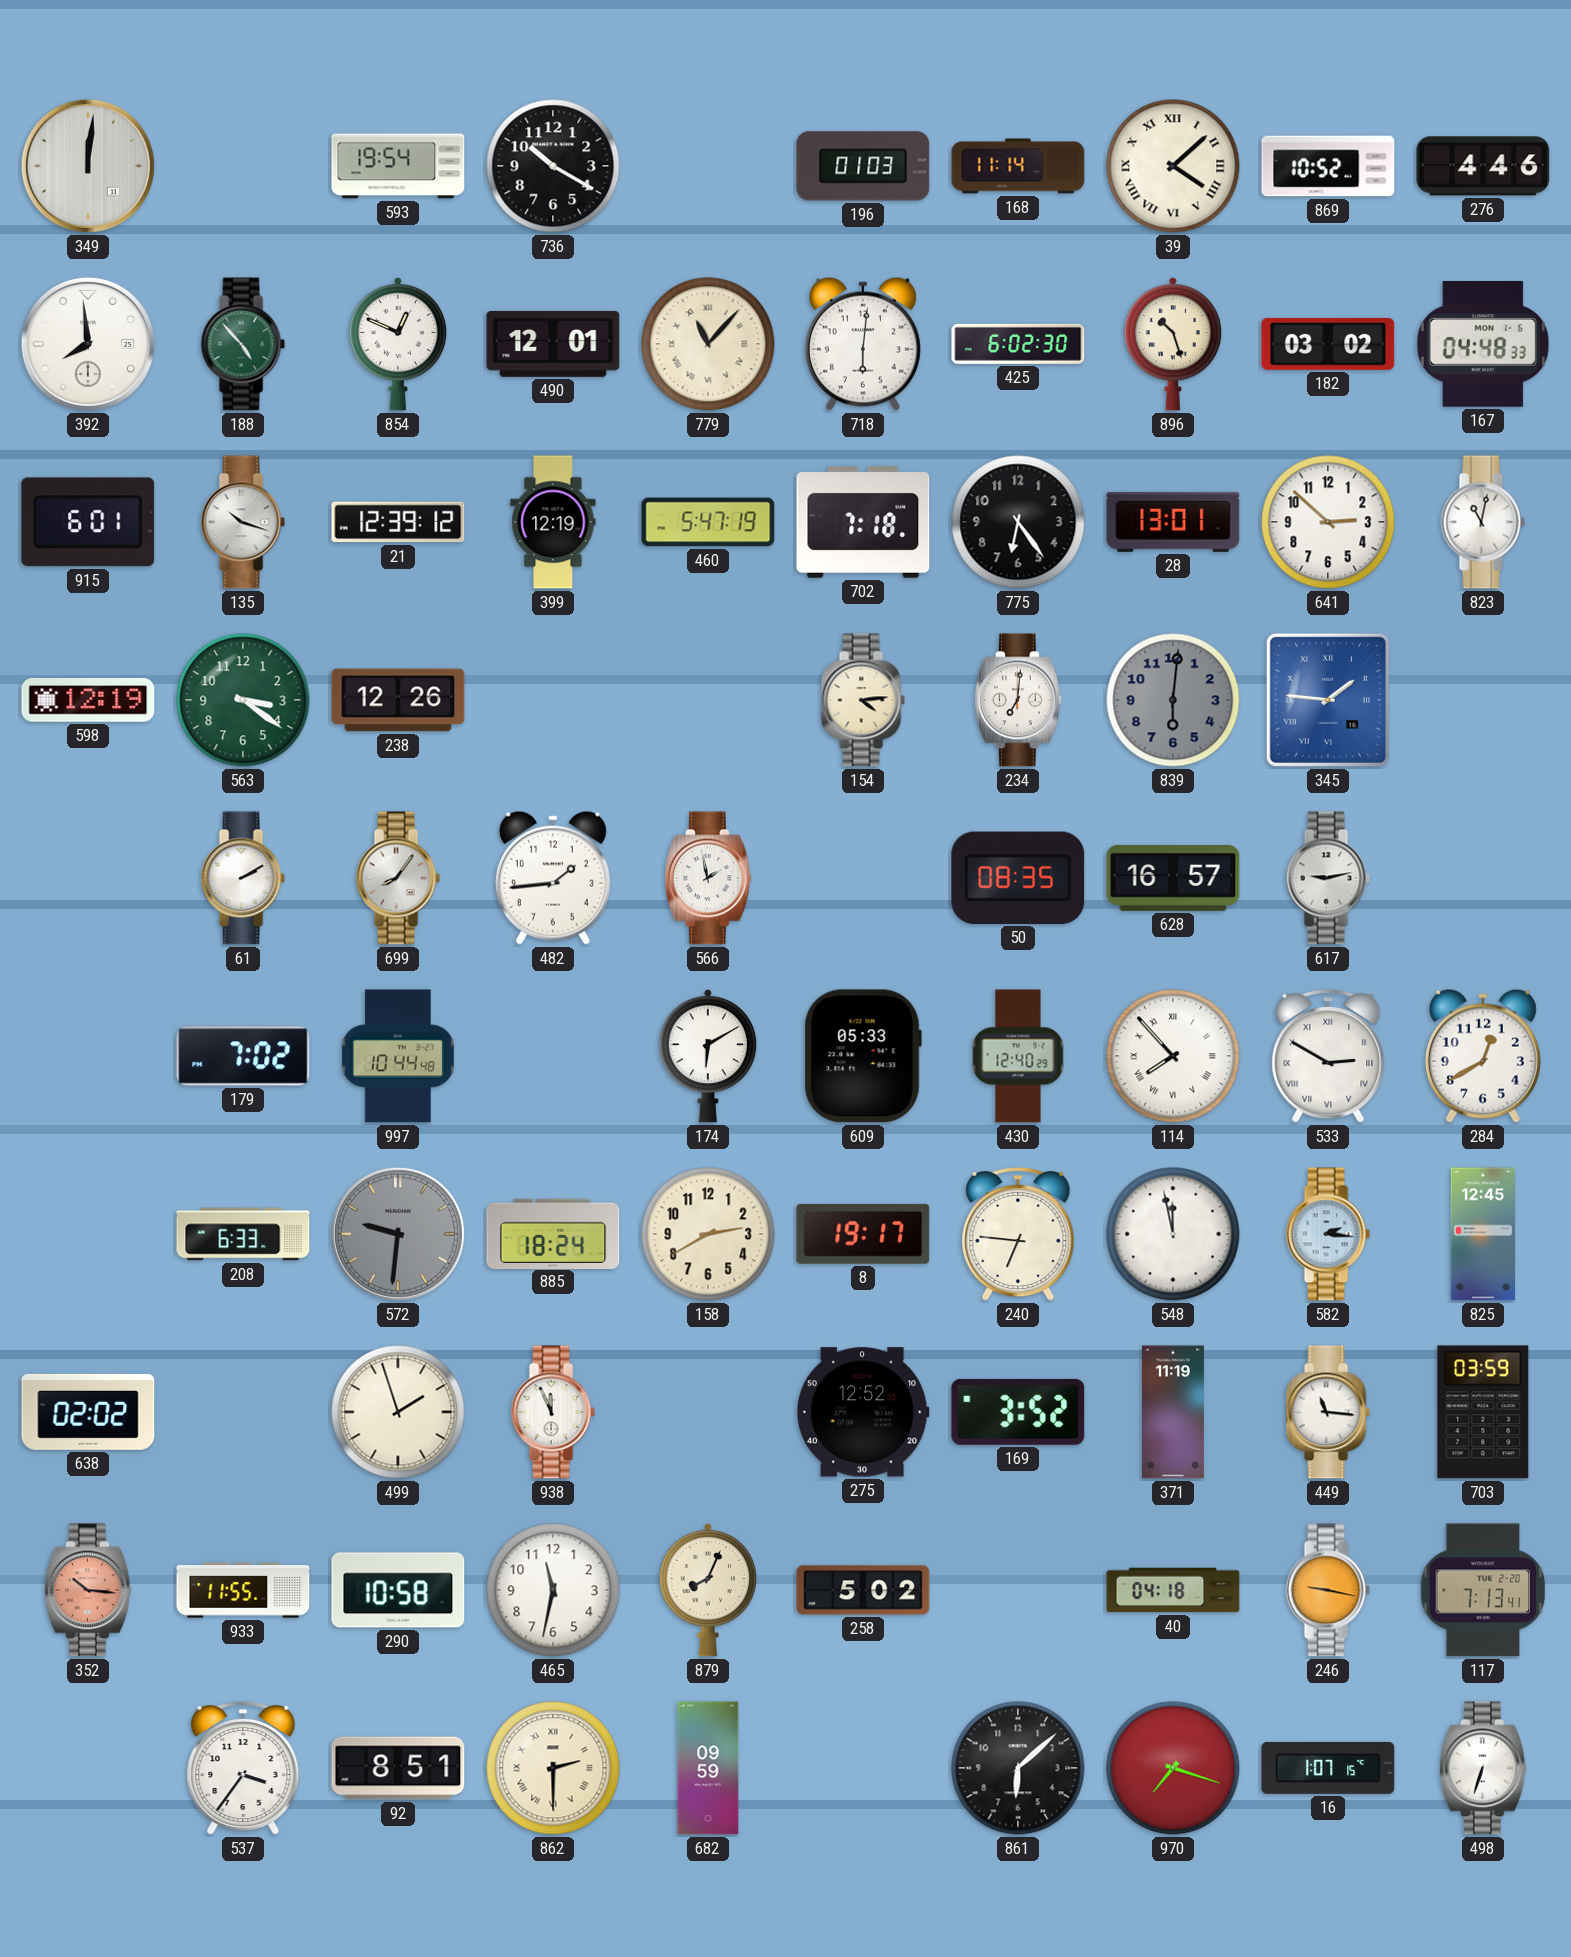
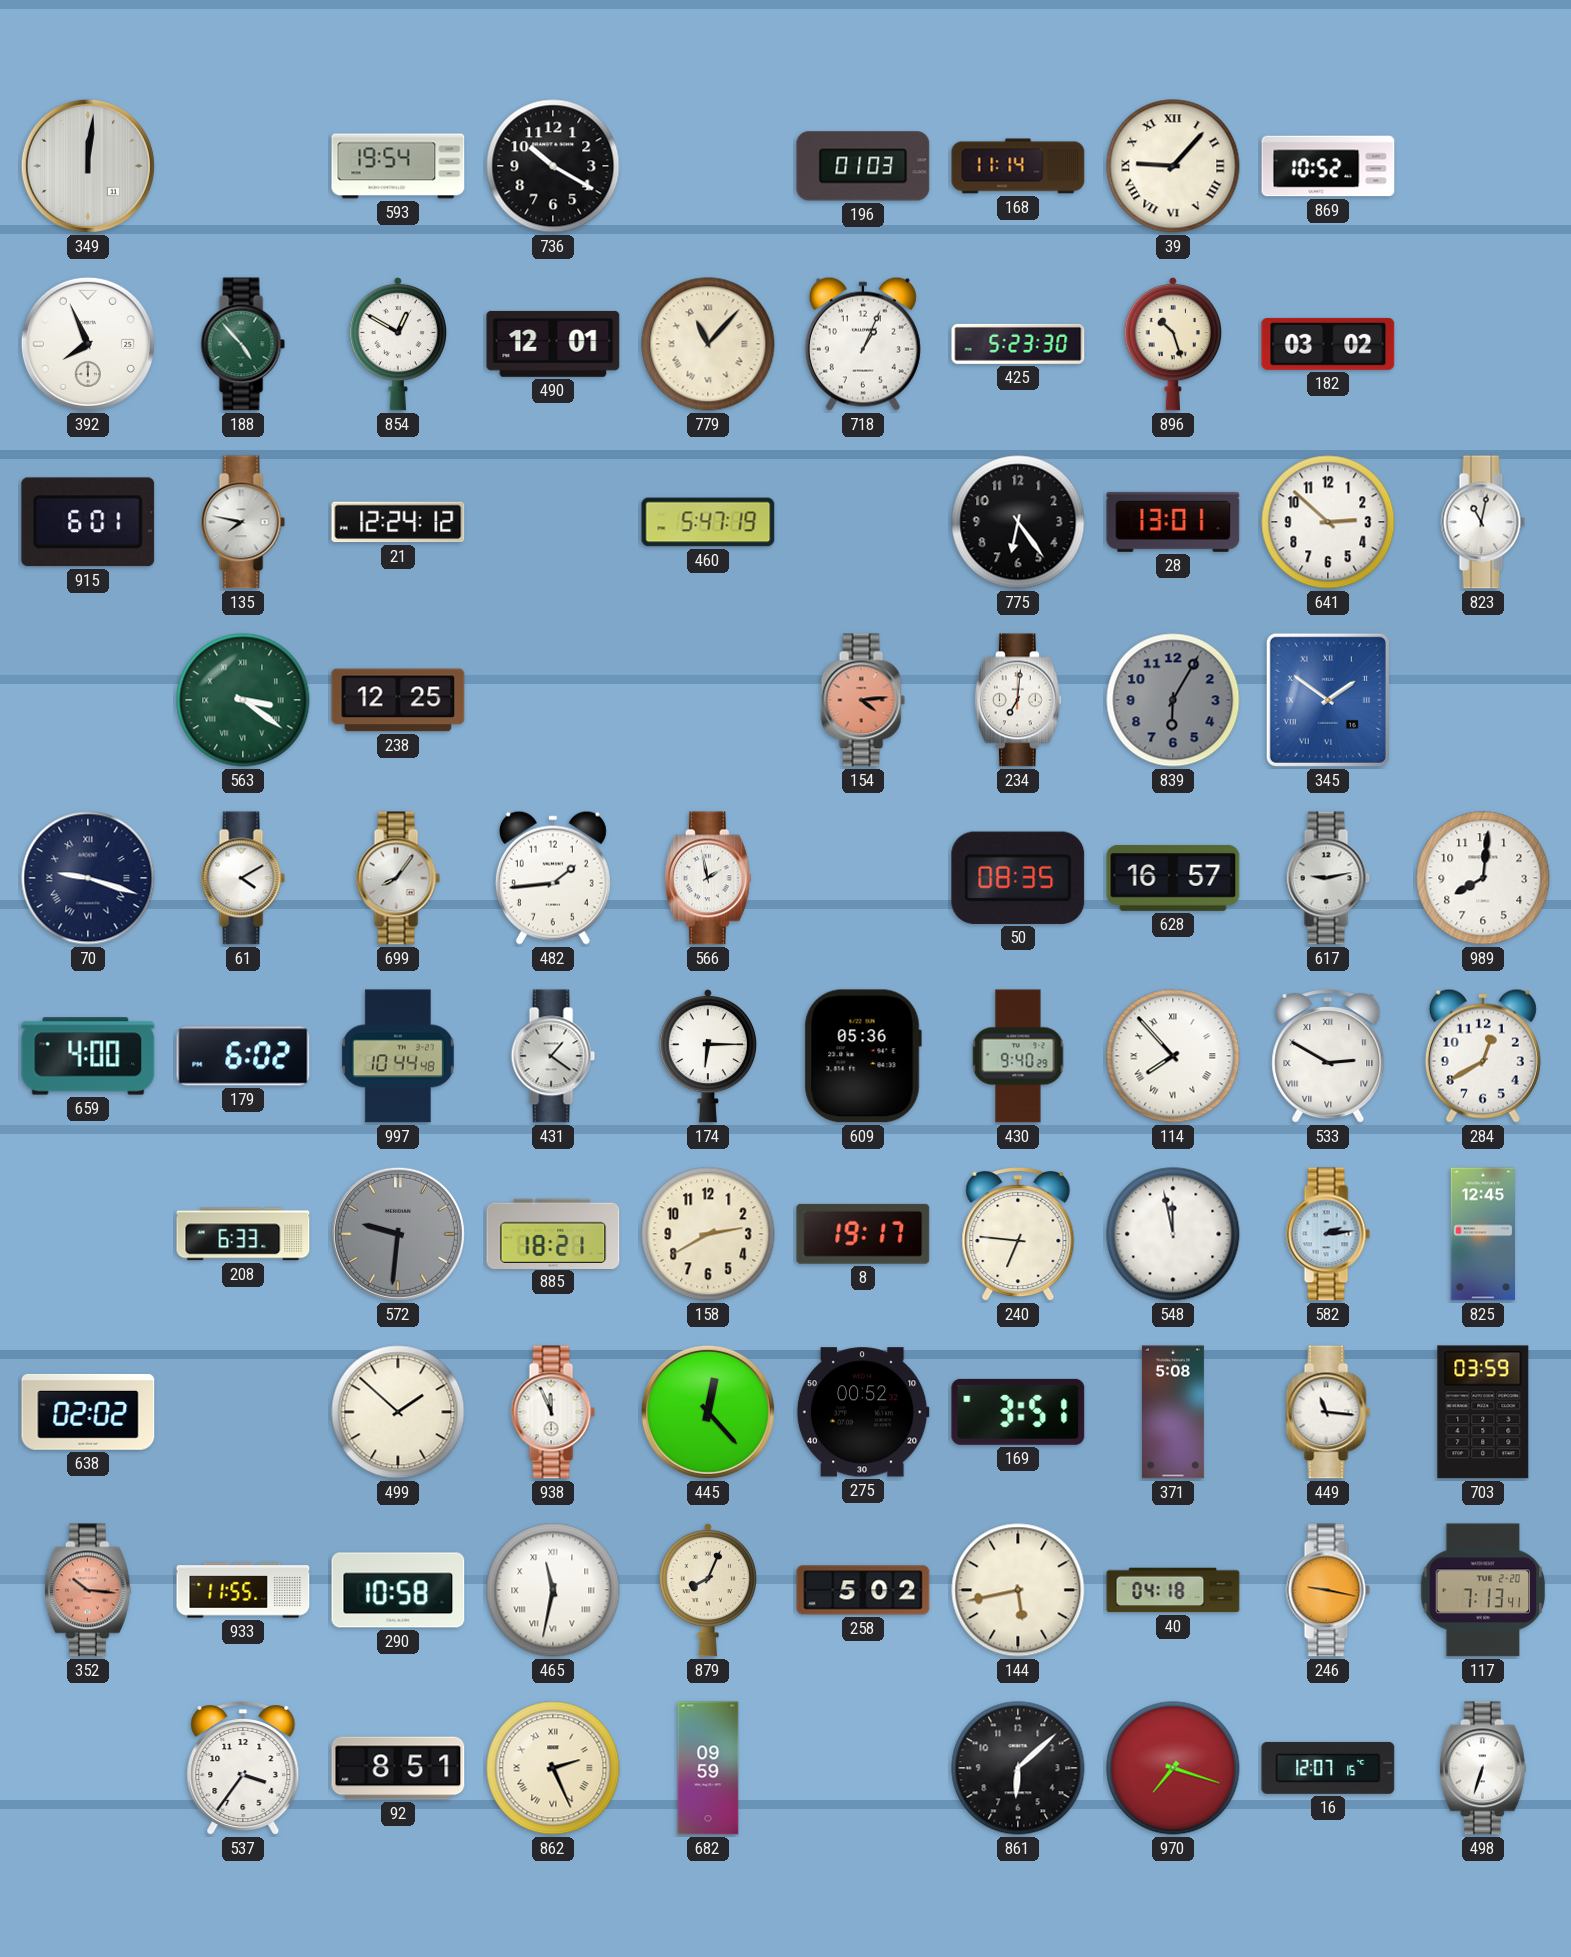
39: 4:08 -> 9:07
276: 4:46 -> none
392: 7:59 -> 7:56
854: 12:49 -> 12:50
718: 6:01 -> 1:04
425: 6:02 -> 5:23
167: 04:48 -> none
135: 10:18 -> 7:47
21: 12:39 -> 12:24
399: 12:19 -> none
702: 7:18 -> none
598: 12:19 -> none
563 numerals: Arabic -> Roman
238: 12:26 -> 12:25
154 dial: cream -> salmon
839: 6:01 -> 6:05
345: 1:46 -> 1:51
70: none -> 9:18
61: 2:10 -> 4:10
989: none -> 8:01
659: none -> 4:00
179: 7:02 -> 6:02
431: none -> 1:21
174: 6:10 -> 6:15
609: 05:33 -> 05:36
430: 12:40 -> 9:40
885: 18:24 -> 18:21
582: 2:16 -> 2:14
499: 1:57 -> 1:52
445: none -> 12:23
275: 12:52 -> 00:52
169: 3:52 -> 3:51
371: 11:19 -> 5:08
465 numerals: Arabic -> Roman
144: none -> 5:43
862: 2:30 -> 2:26
16: 1:07 -> 12:07
